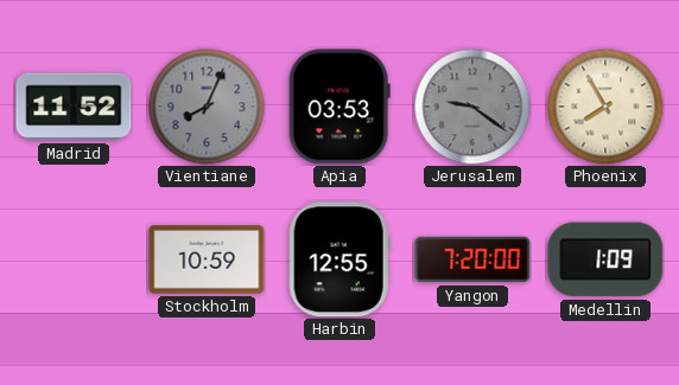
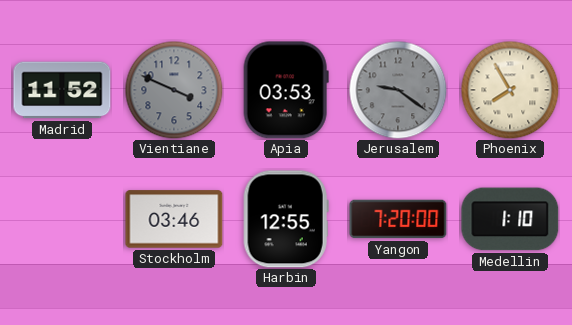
Vientiane: 8:04 -> 3:49
Stockholm: 10:59 -> 03:46
Medellin: 1:09 -> 1:10
